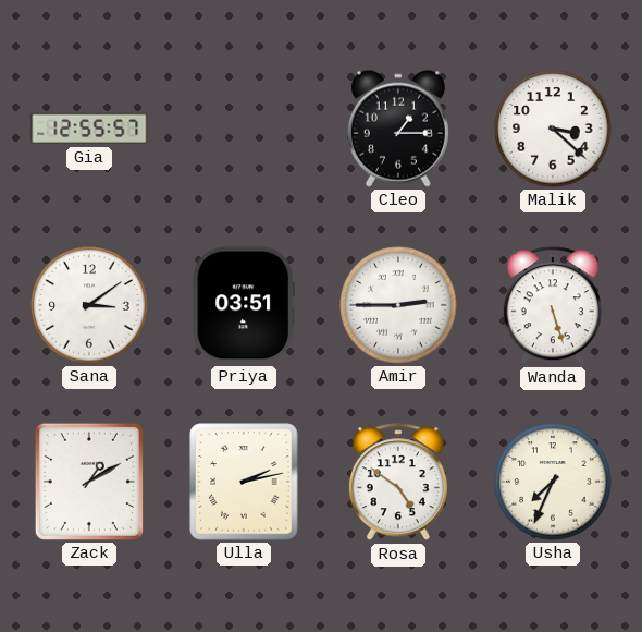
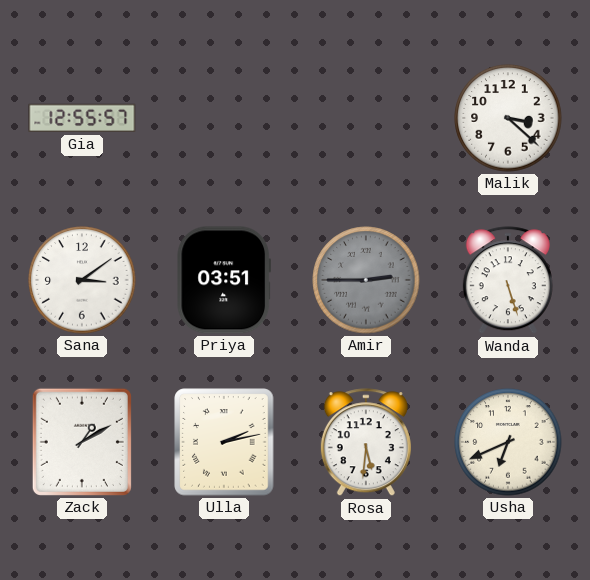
Cleo: 1:15 -> none
Amir dial: white -> grey
Rosa: 4:51 -> 5:31
Usha: 7:34 -> 6:41
